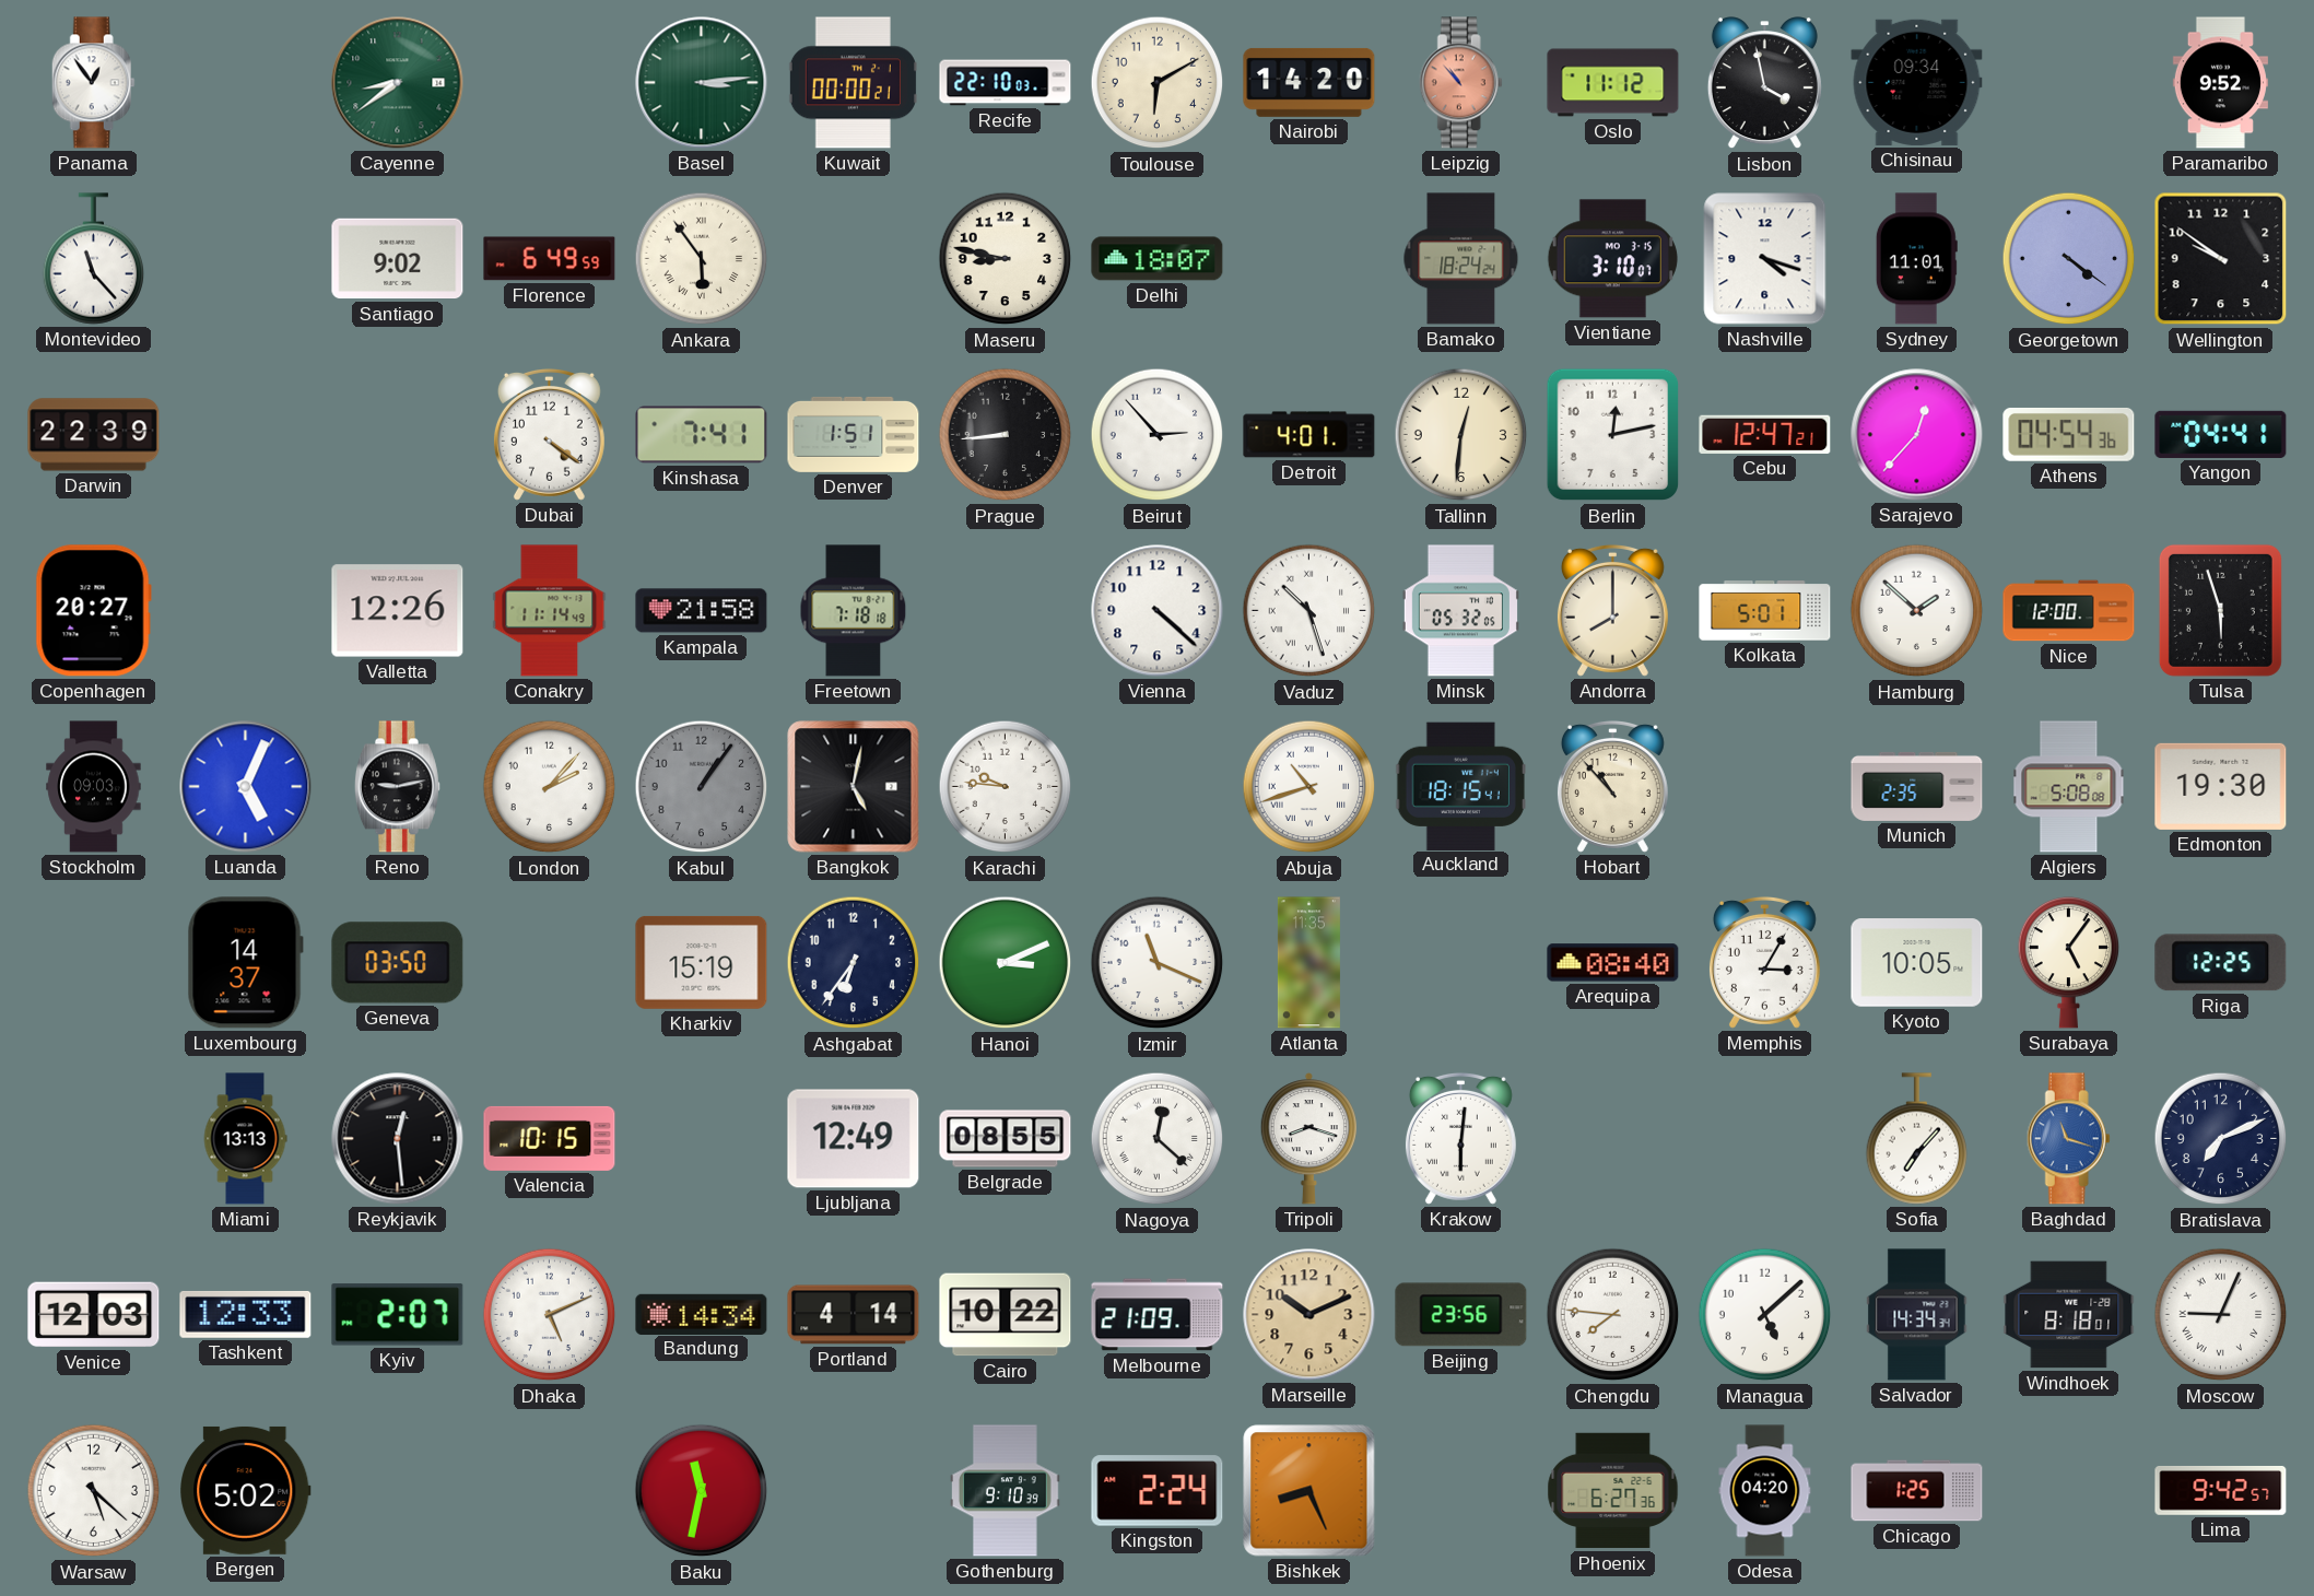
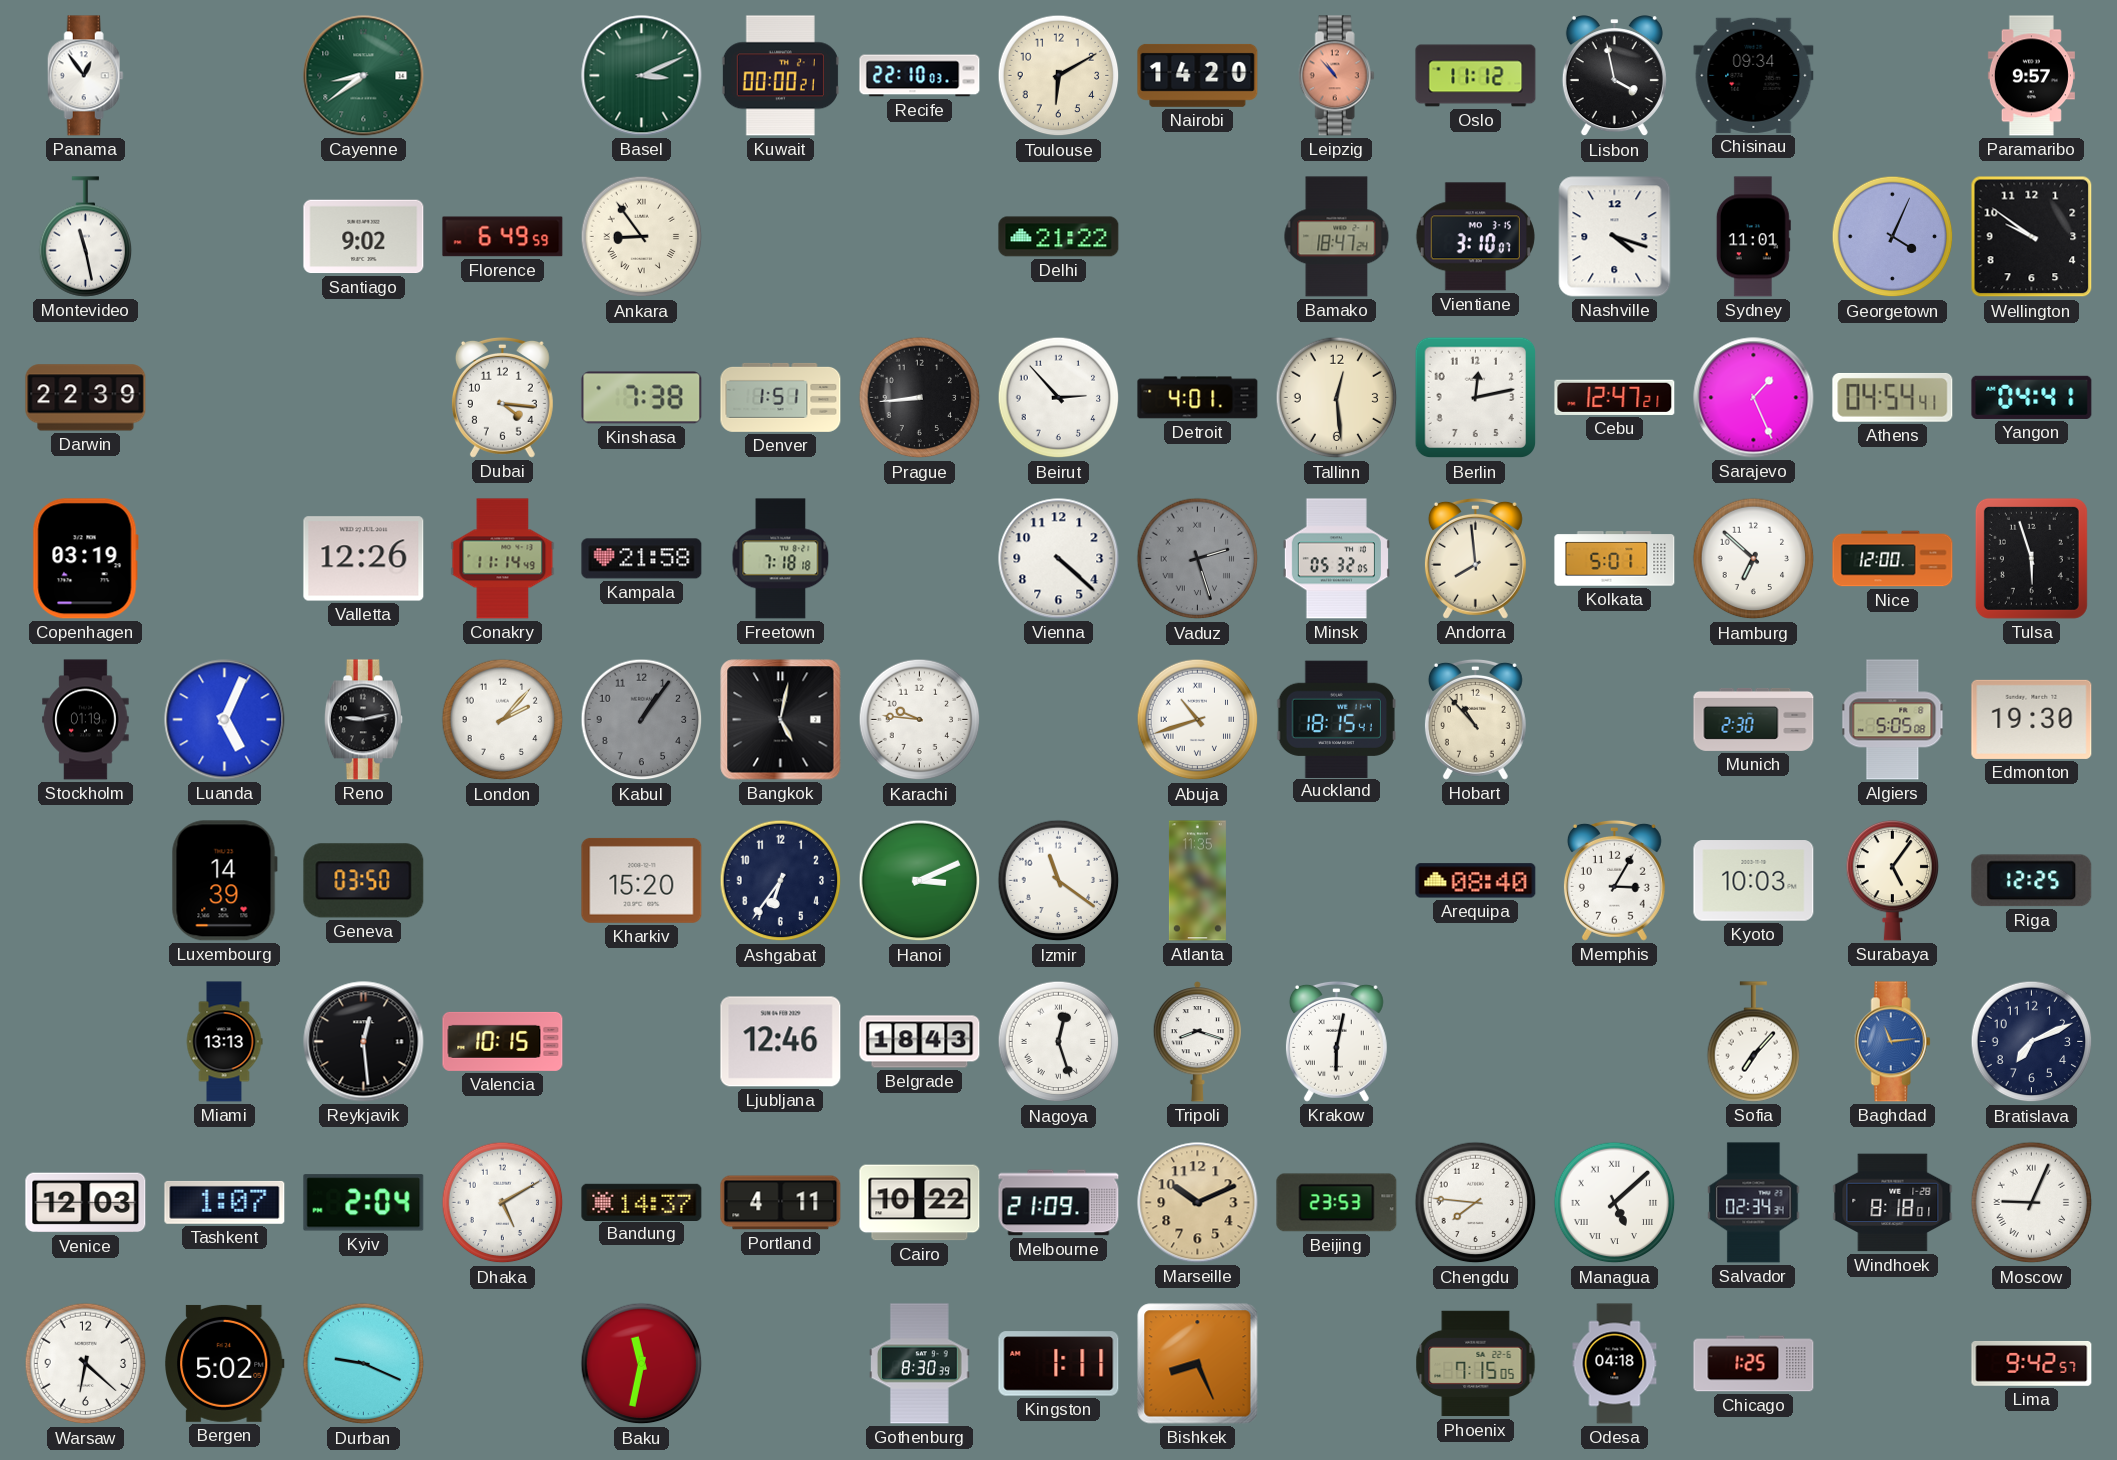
Basel: 3:14 -> 3:11
Paramaribo: 9:52 -> 9:57
Montevideo: 11:23 -> 11:28
Ankara: 5:54 -> 8:54
Maseru: 8:47 -> none
Delhi: 18:07 -> 21:22
Bamako: 18:24 -> 18:47
Georgetown: 4:21 -> 4:04
Dubai: 4:21 -> 4:16
Kinshasa: 7:41 -> 7:38
Tallinn: 12:31 -> 12:29
Sarajevo: 12:37 -> 1:26
Athens: 04:54:36 -> 04:54:41
Copenhagen: 20:27 -> 03:19
Vaduz: 10:27 -> 2:27
Vaduz dial: white -> grey
Andorra: 8:00 -> 7:59
Hamburg: 1:52 -> 6:52
Stockholm: 09:03 -> 01:19
Munich: 2:35 -> 2:30
Algiers: 5:08 -> 5:05
Luxembourg: 14:37 -> 14:39
Kharkiv: 15:19 -> 15:20
Izmir: 11:19 -> 11:21
Kyoto: 10:05 -> 10:03
Ljubljana: 12:49 -> 12:46
Belgrade: 08:55 -> 18:43
Nagoya: 12:22 -> 12:27
Krakow: 6:01 -> 6:02
Baghdad: 11:18 -> 11:14
Tashkent: 12:33 -> 1:07
Kyiv: 2:07 -> 2:04
Dhaka: 5:11 -> 5:10
Bandung: 14:34 -> 14:37
Portland: 4:14 -> 4:11
Beijing: 23:56 -> 23:53
Managua numerals: Arabic -> Roman
Salvador: 14:34 -> 02:34
Warsaw: 5:22 -> 6:22
Durban: none -> 9:19
Gothenburg: 9:10 -> 8:30
Kingston: 2:24 -> 1:11
Phoenix: 6:27 -> 7:15
Odesa: 04:20 -> 04:18
